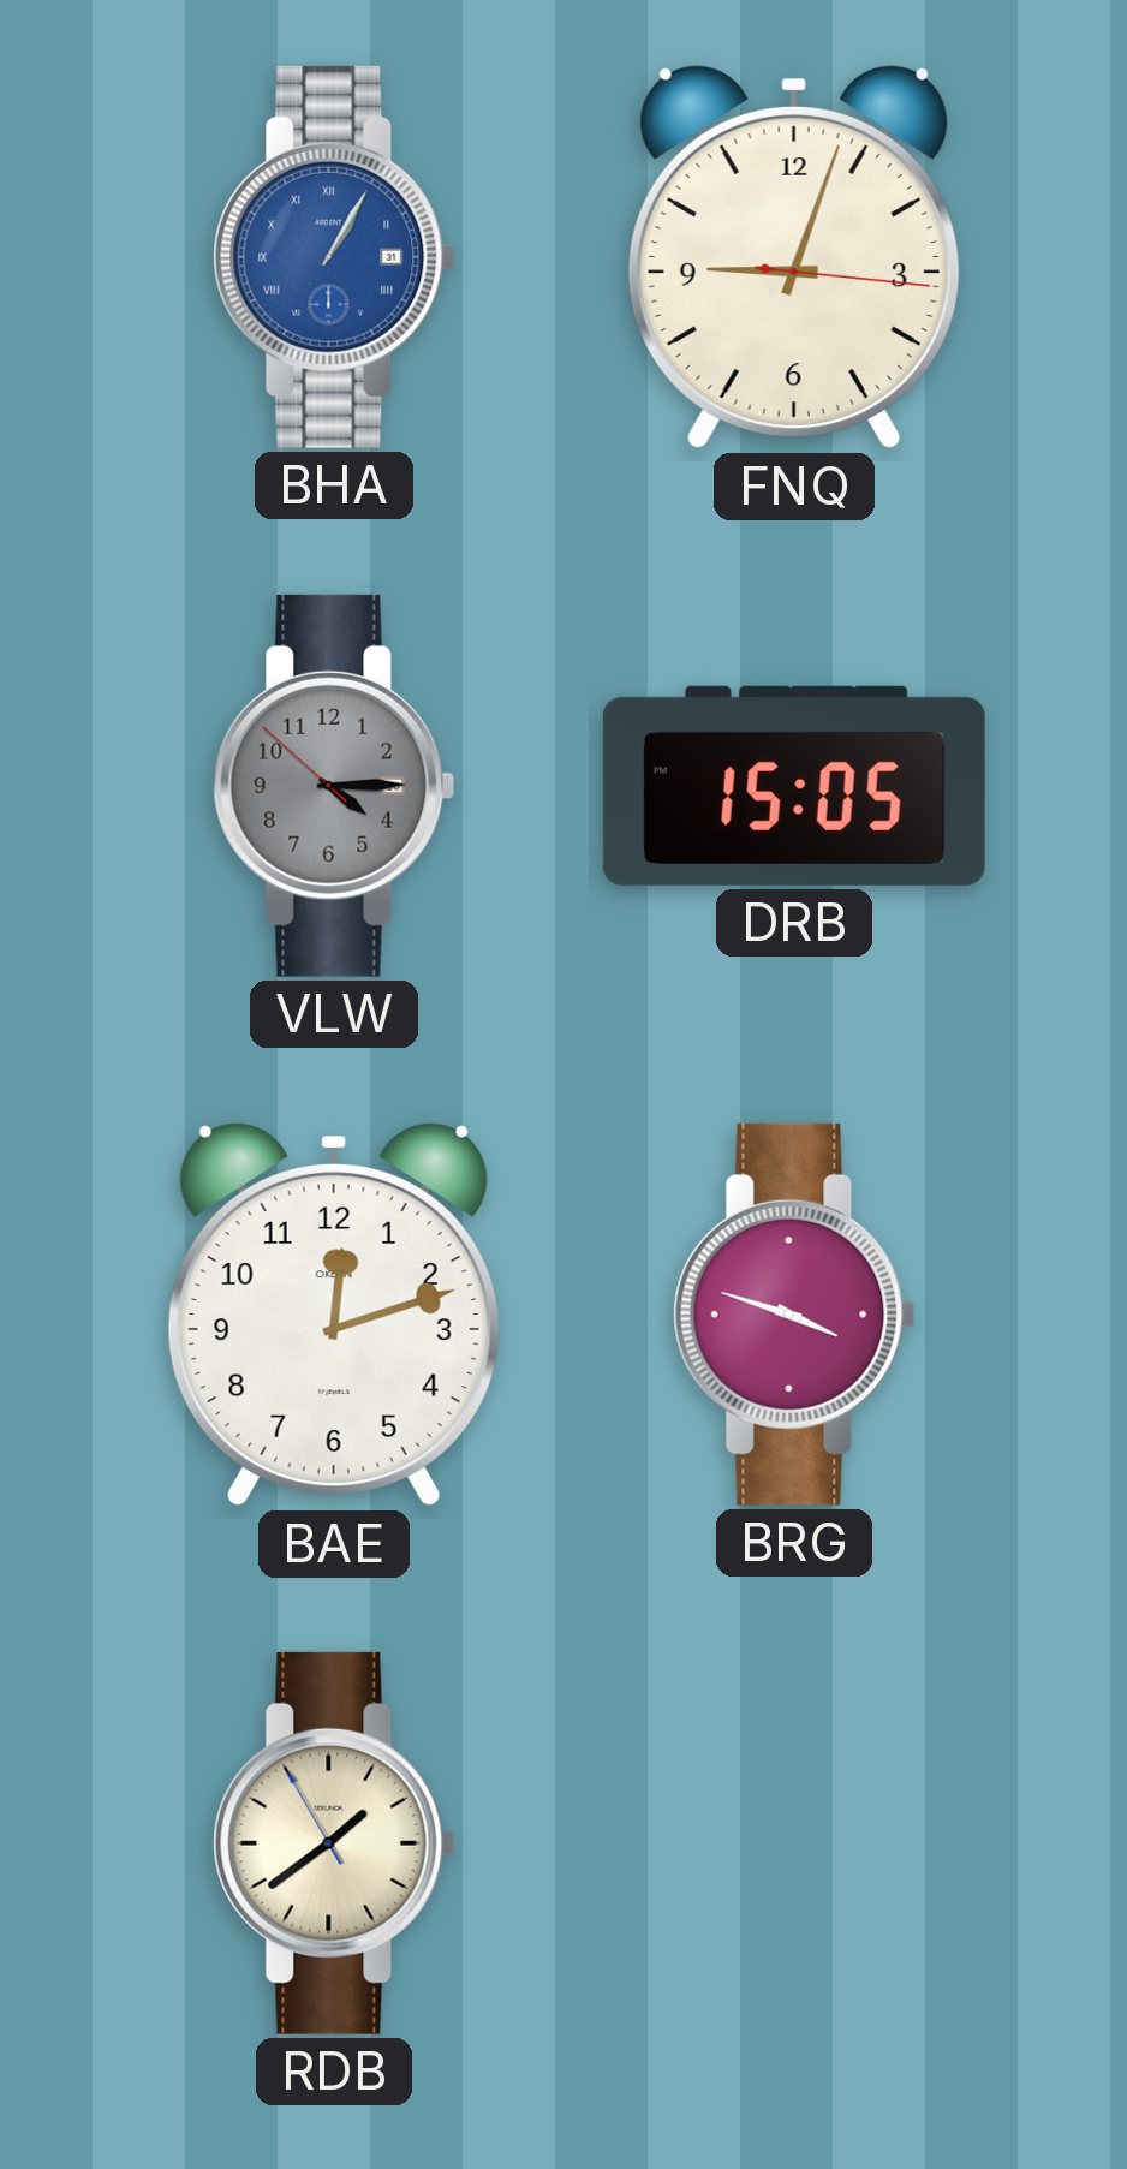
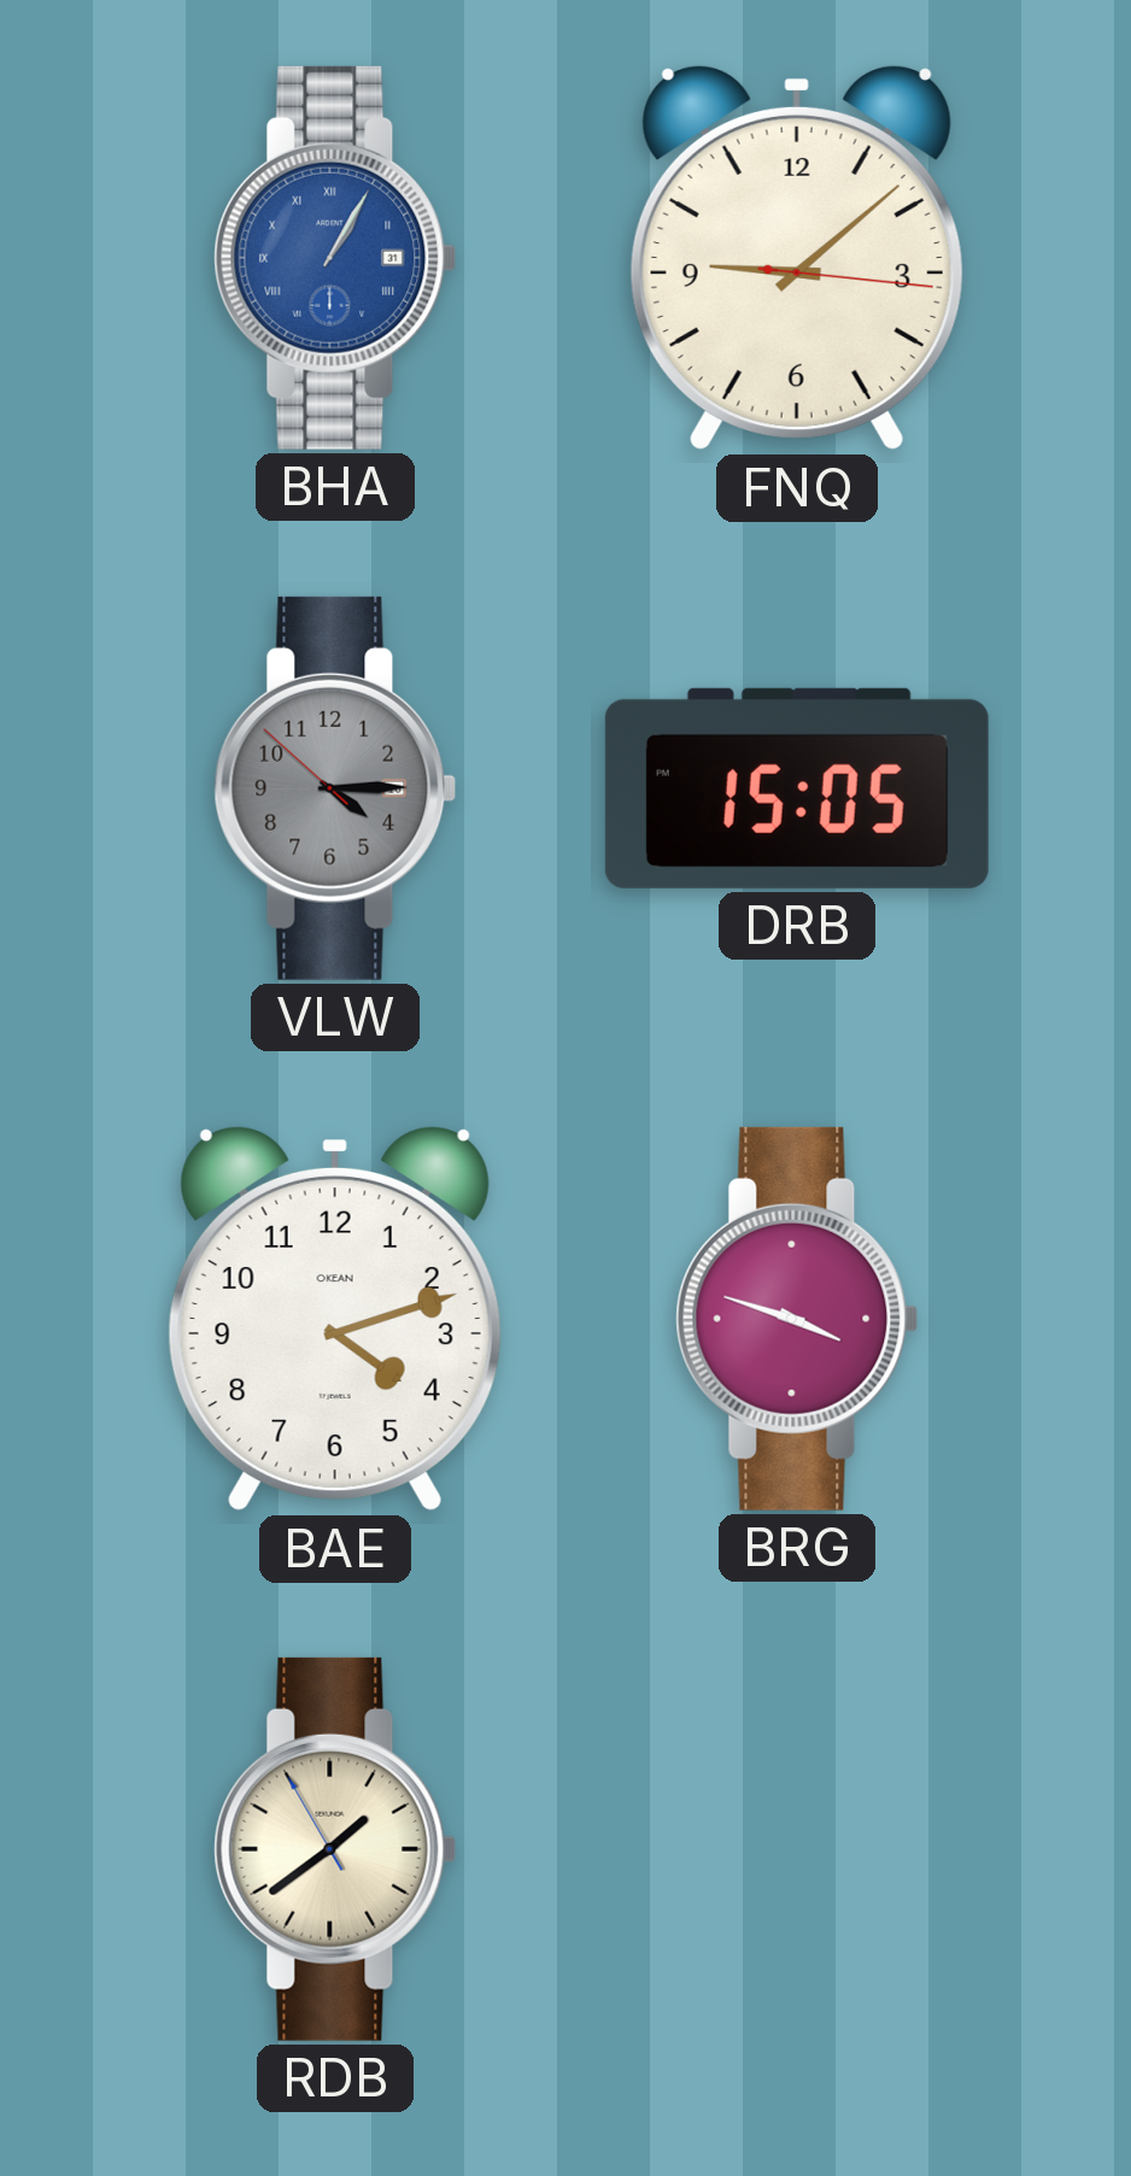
FNQ: 9:03 -> 9:08
BAE: 12:12 -> 4:12
